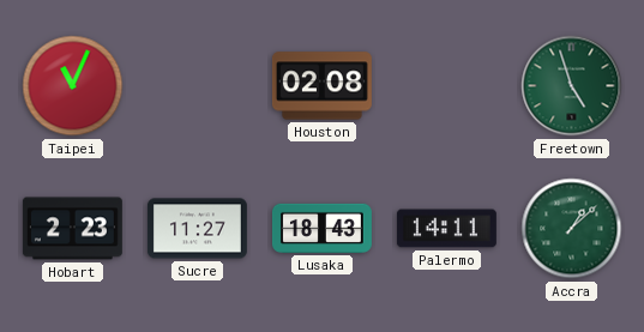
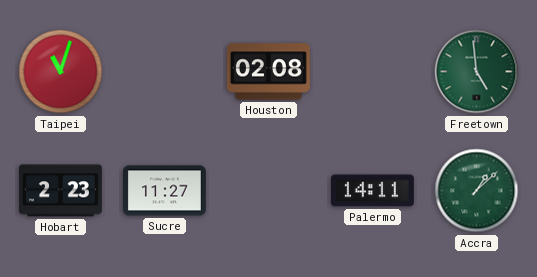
Taipei: 11:04 -> 11:03
Freetown: 4:57 -> 4:59
Lusaka: 18:43 -> none
